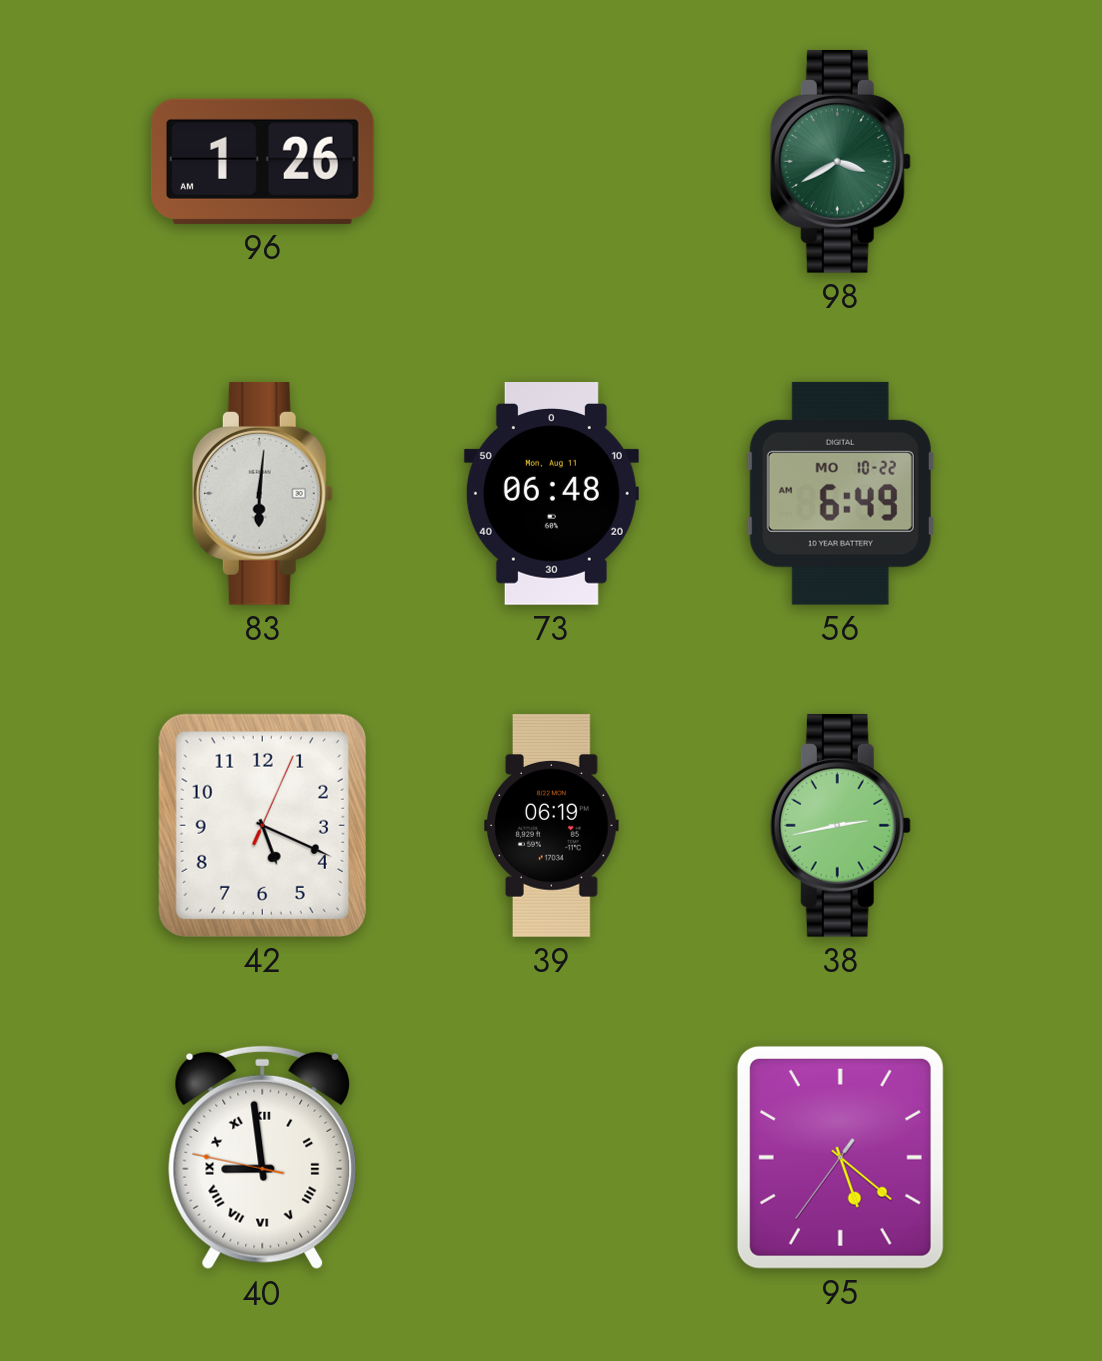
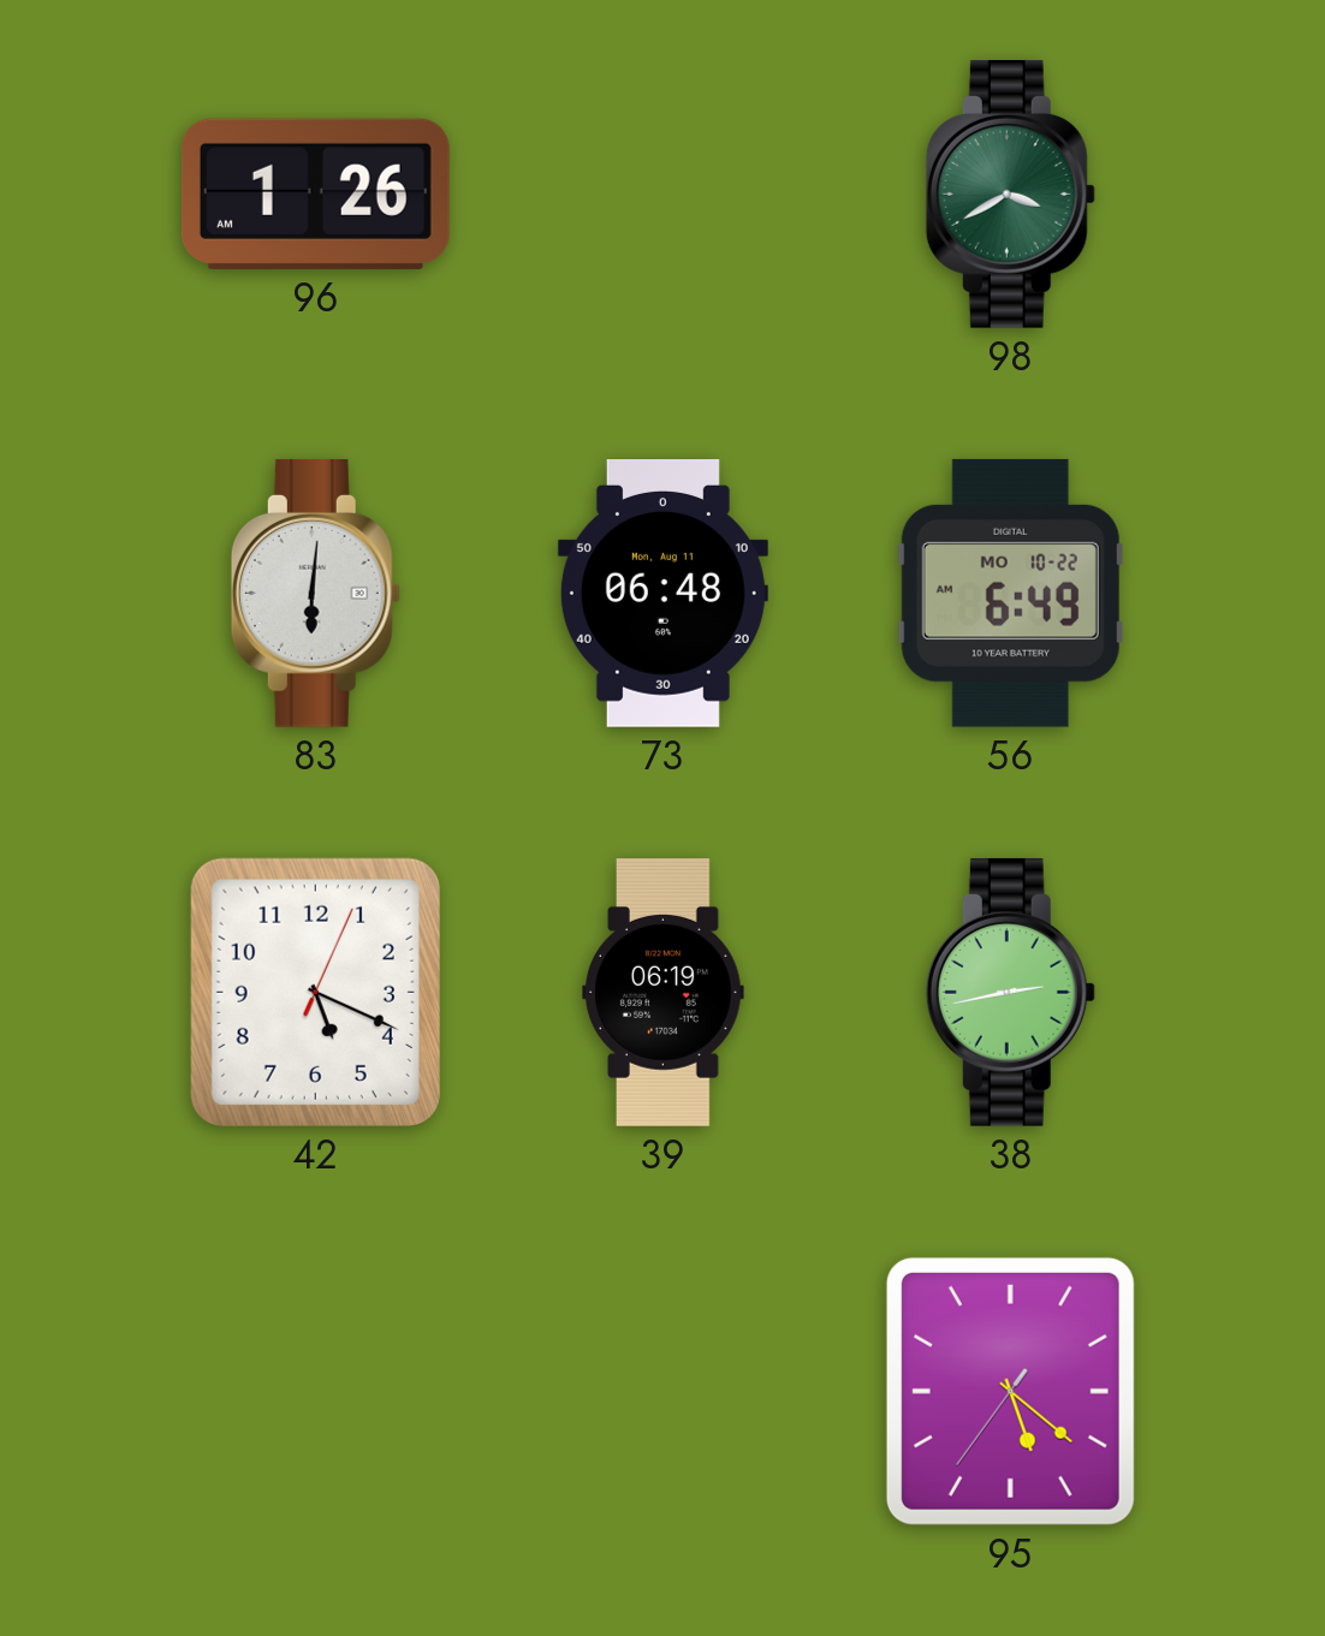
40: 8:58 -> none
